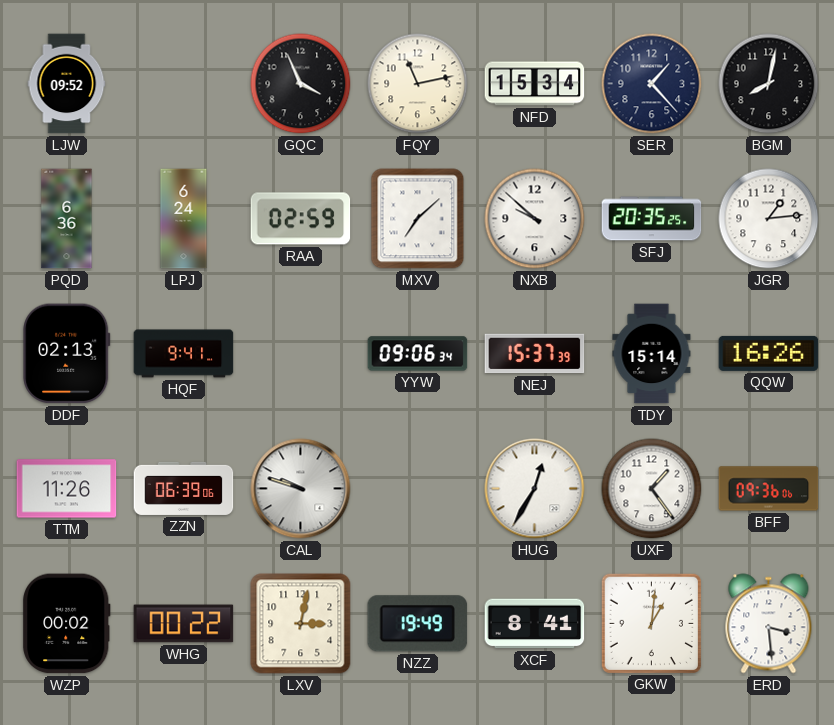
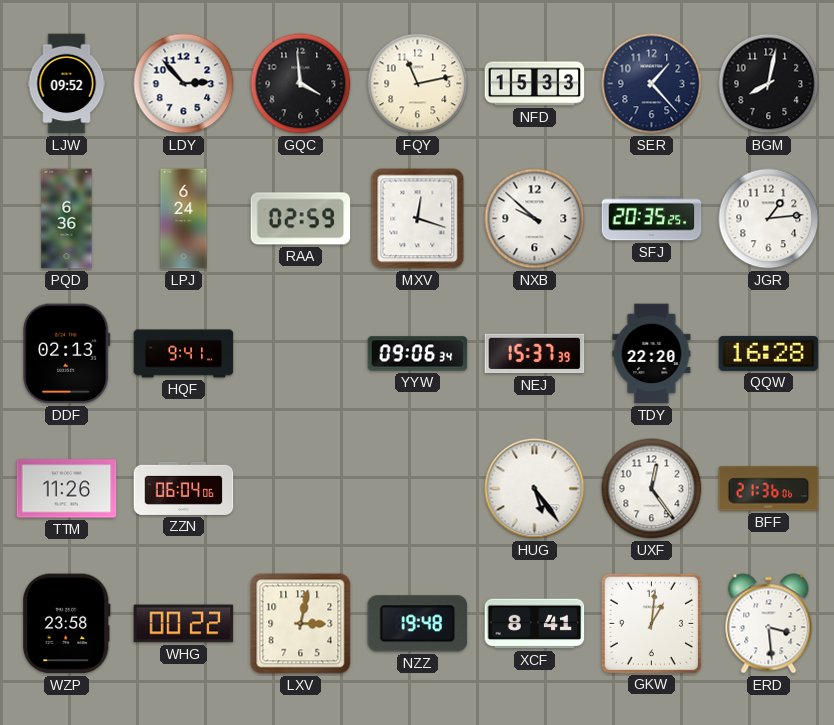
LDY: none -> 2:53
GQC: 3:56 -> 3:59
NFD: 15:34 -> 15:33
MXV: 7:08 -> 12:18
TDY: 15:14 -> 22:20
QQW: 16:26 -> 16:28
ZZN: 06:39 -> 06:04
CAL: 9:48 -> none
HUG: 12:35 -> 5:24
UXF: 1:24 -> 12:24
BFF: 09:36 -> 21:36
WZP: 00:02 -> 23:58
NZZ: 19:49 -> 19:48
